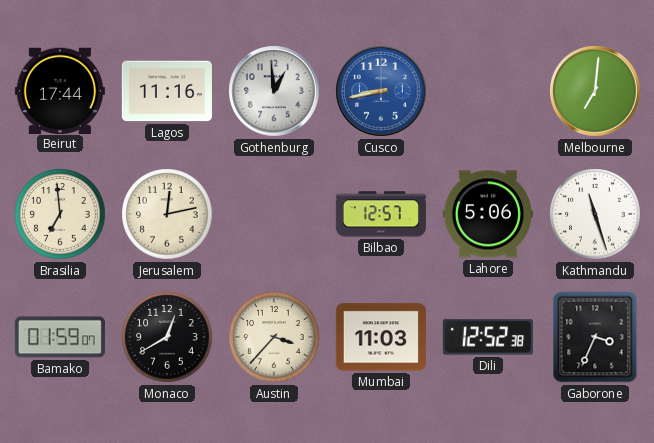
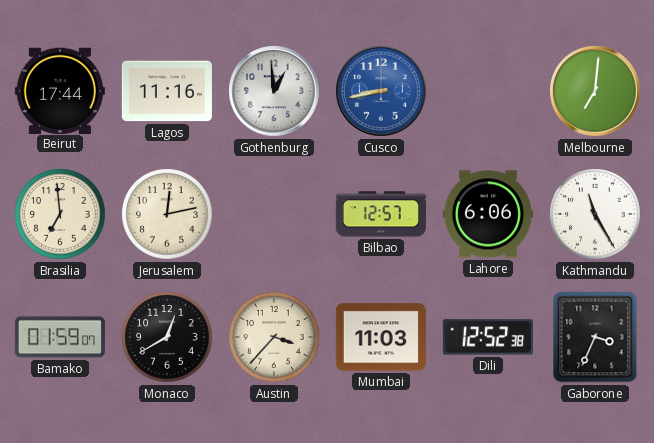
Lahore: 5:06 -> 6:06
Kathmandu: 11:27 -> 11:25
